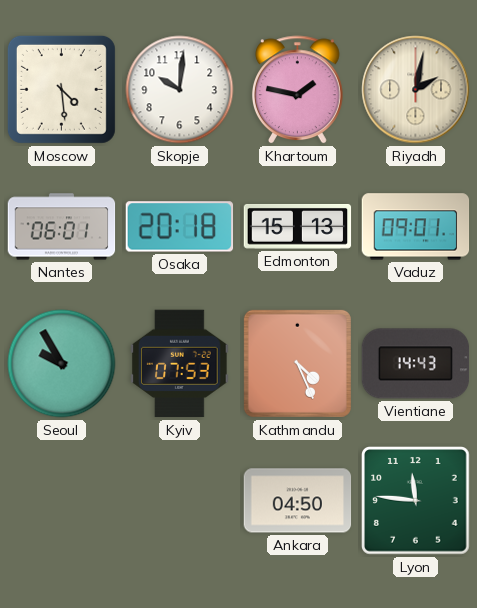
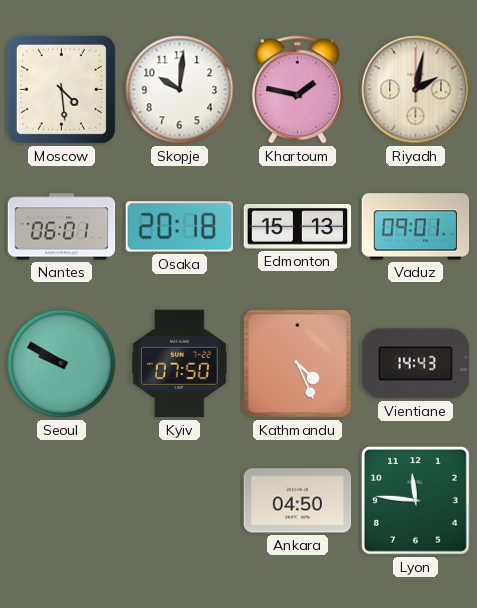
Seoul: 9:55 -> 9:50
Kyiv: 07:53 -> 07:50
